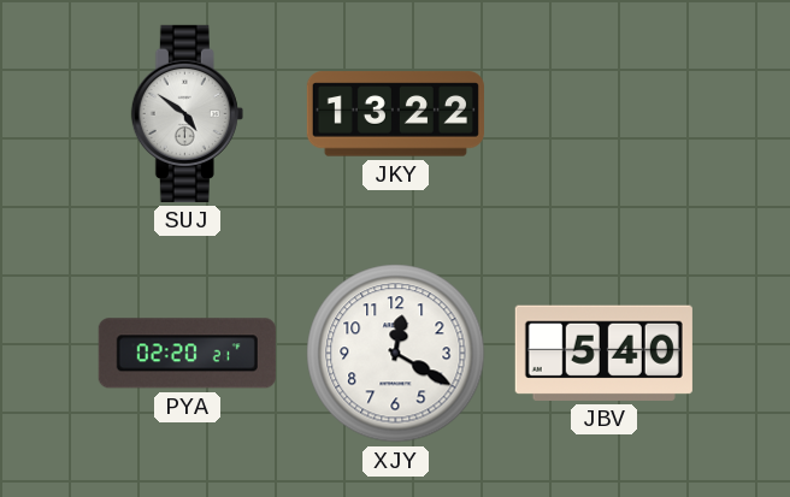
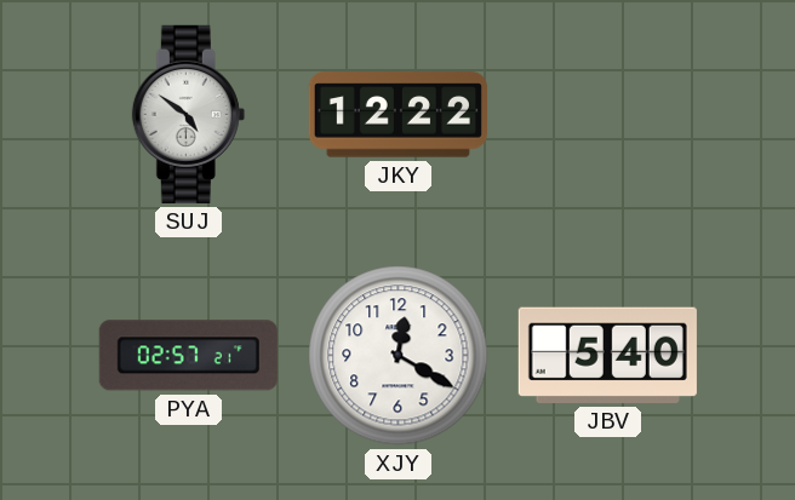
JKY: 13:22 -> 12:22
PYA: 02:20 -> 02:57
